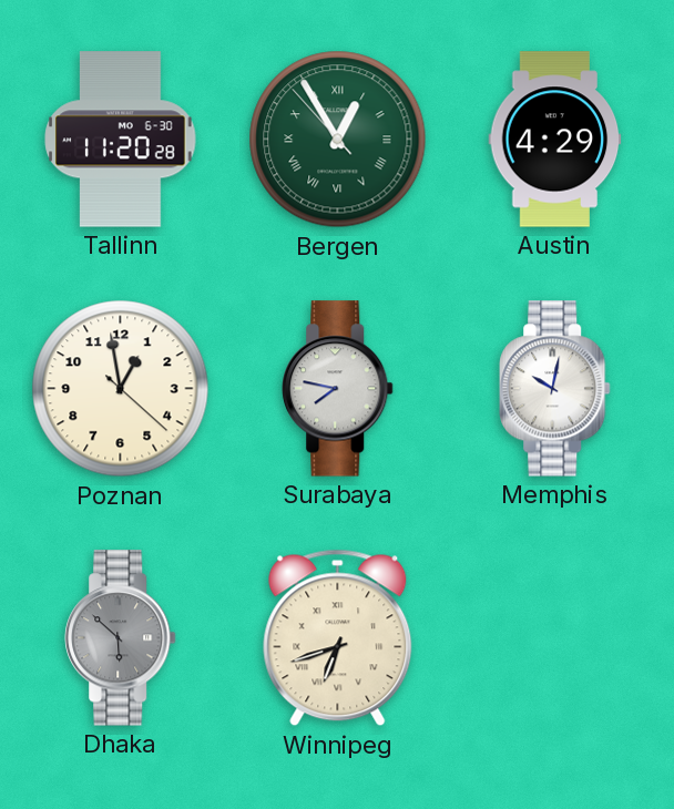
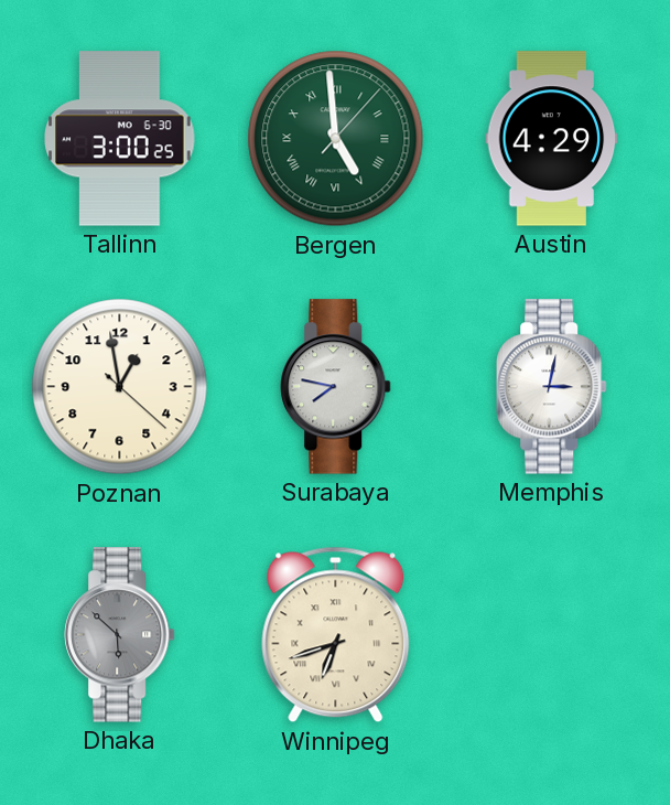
Tallinn: 11:20 -> 3:00
Bergen: 12:54 -> 4:59
Memphis: 10:02 -> 3:02
